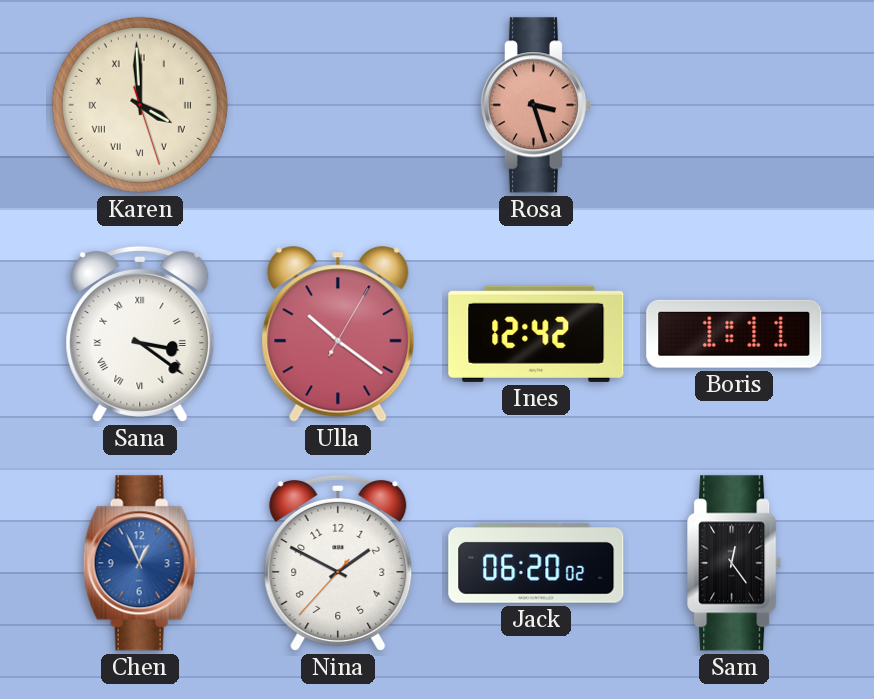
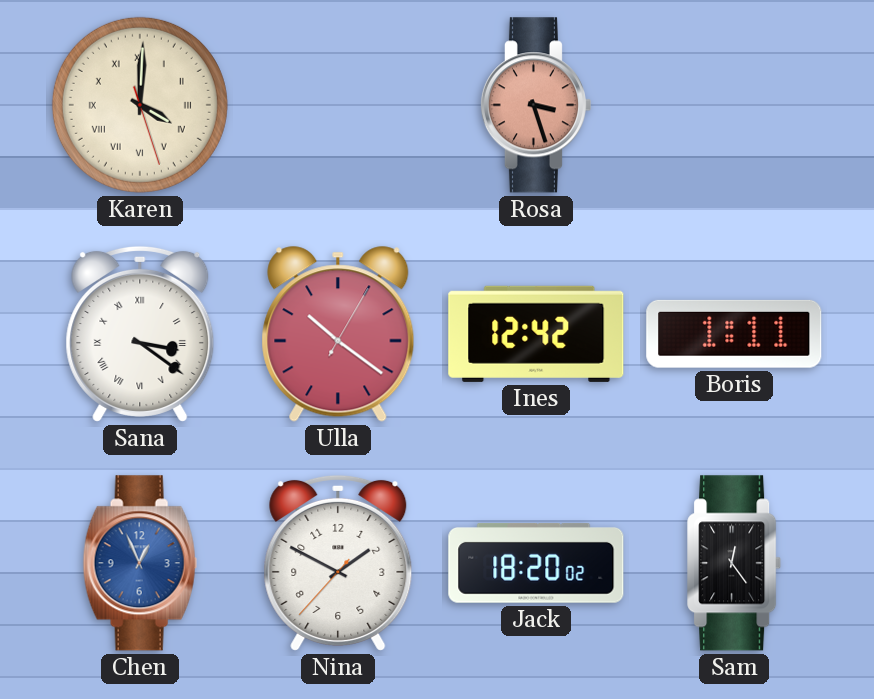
Karen: 3:59 -> 4:00
Jack: 06:20 -> 18:20
